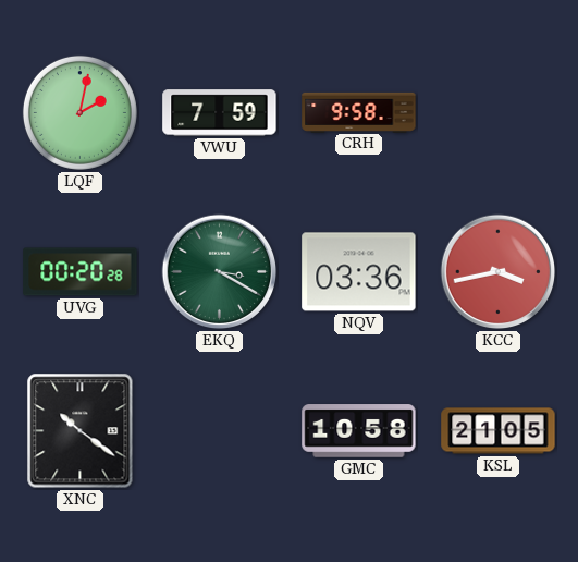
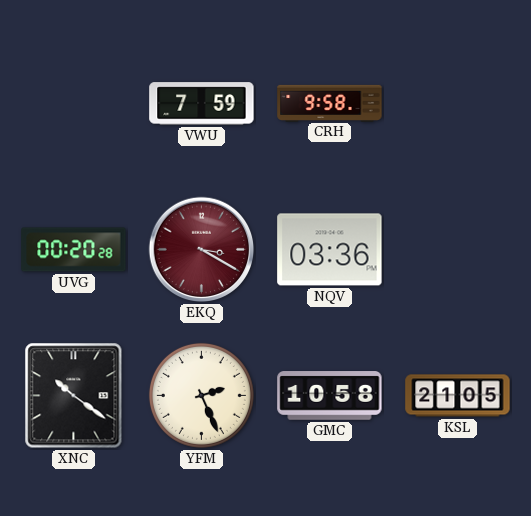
LQF: 2:02 -> none
EKQ dial: green -> burgundy
KCC: 3:43 -> none
YFM: none -> 2:26
